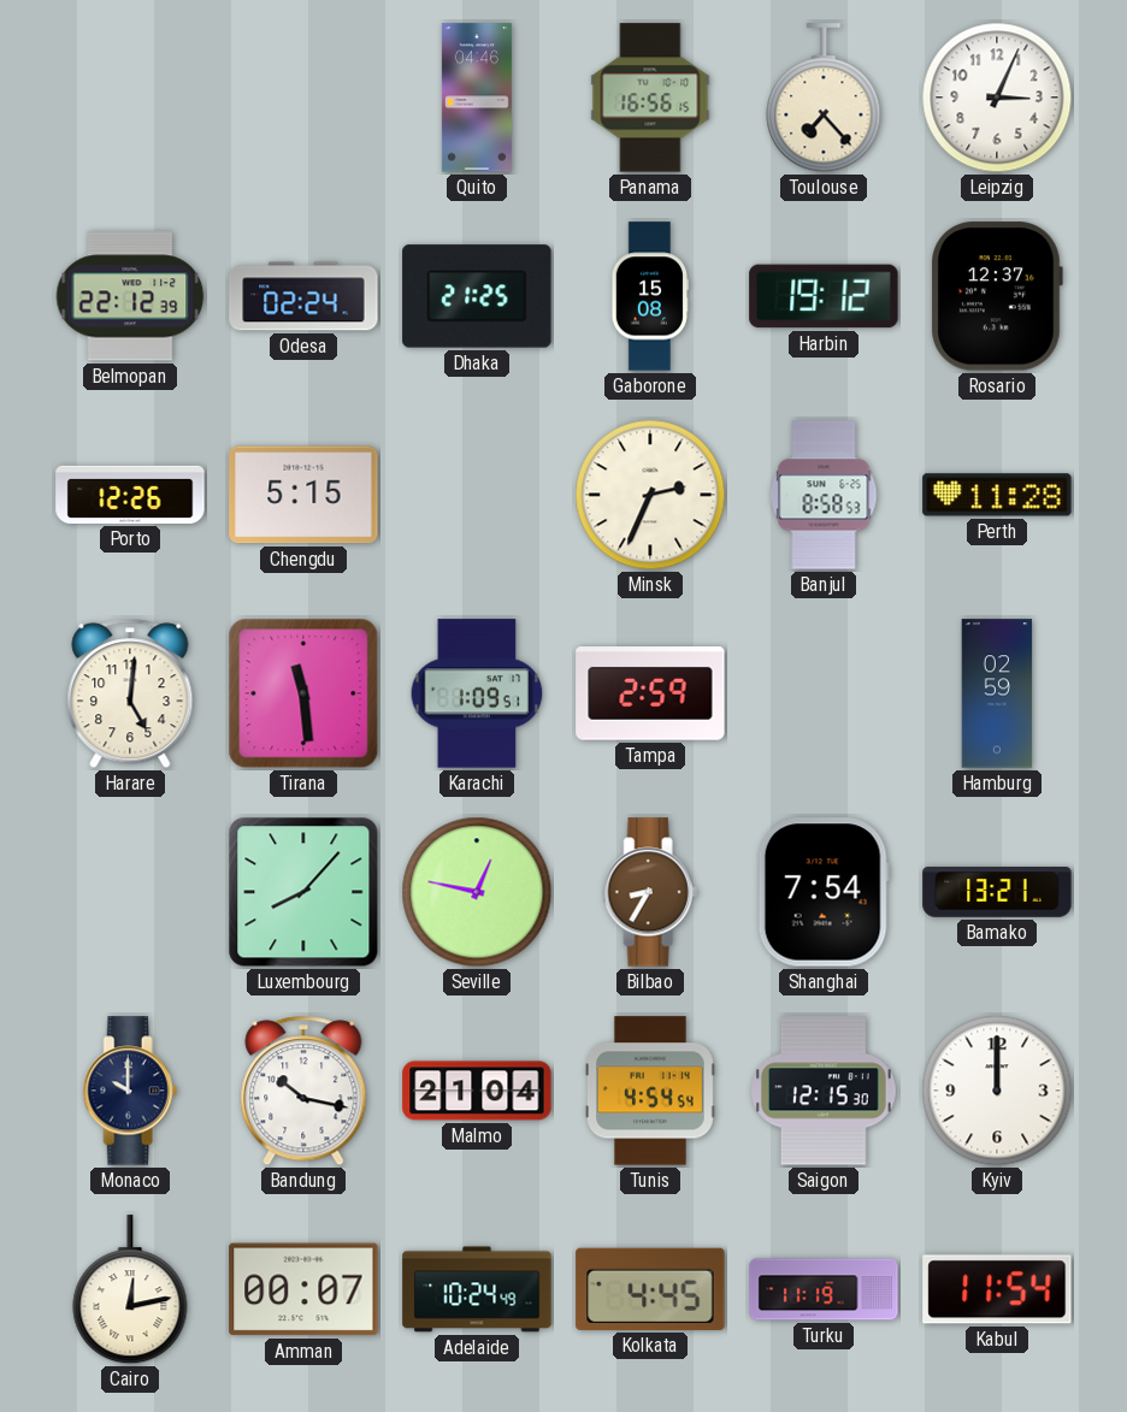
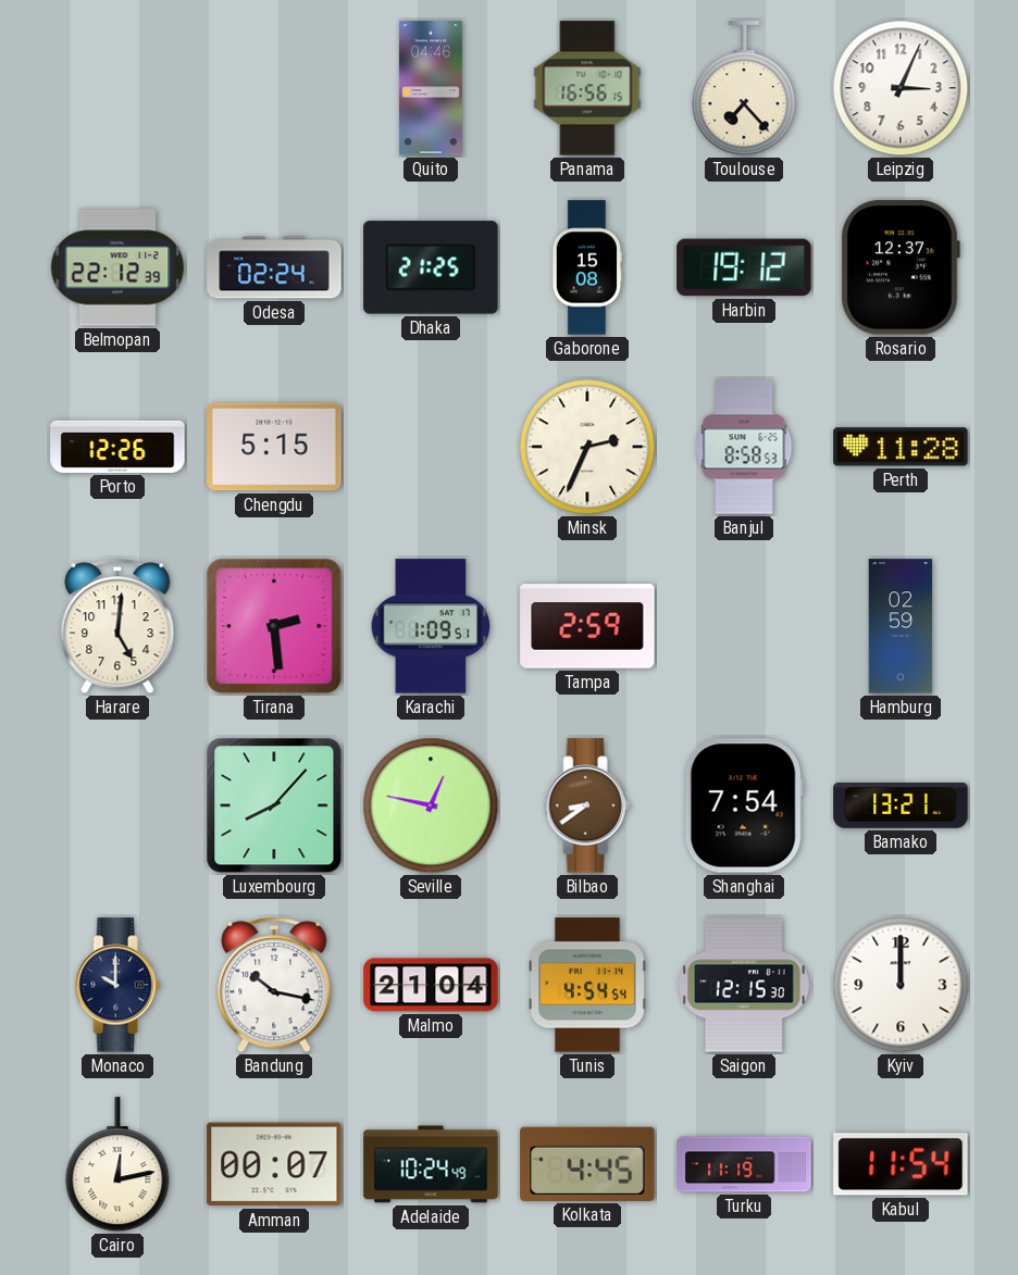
Tirana: 11:29 -> 2:29
Bilbao: 8:35 -> 8:39
